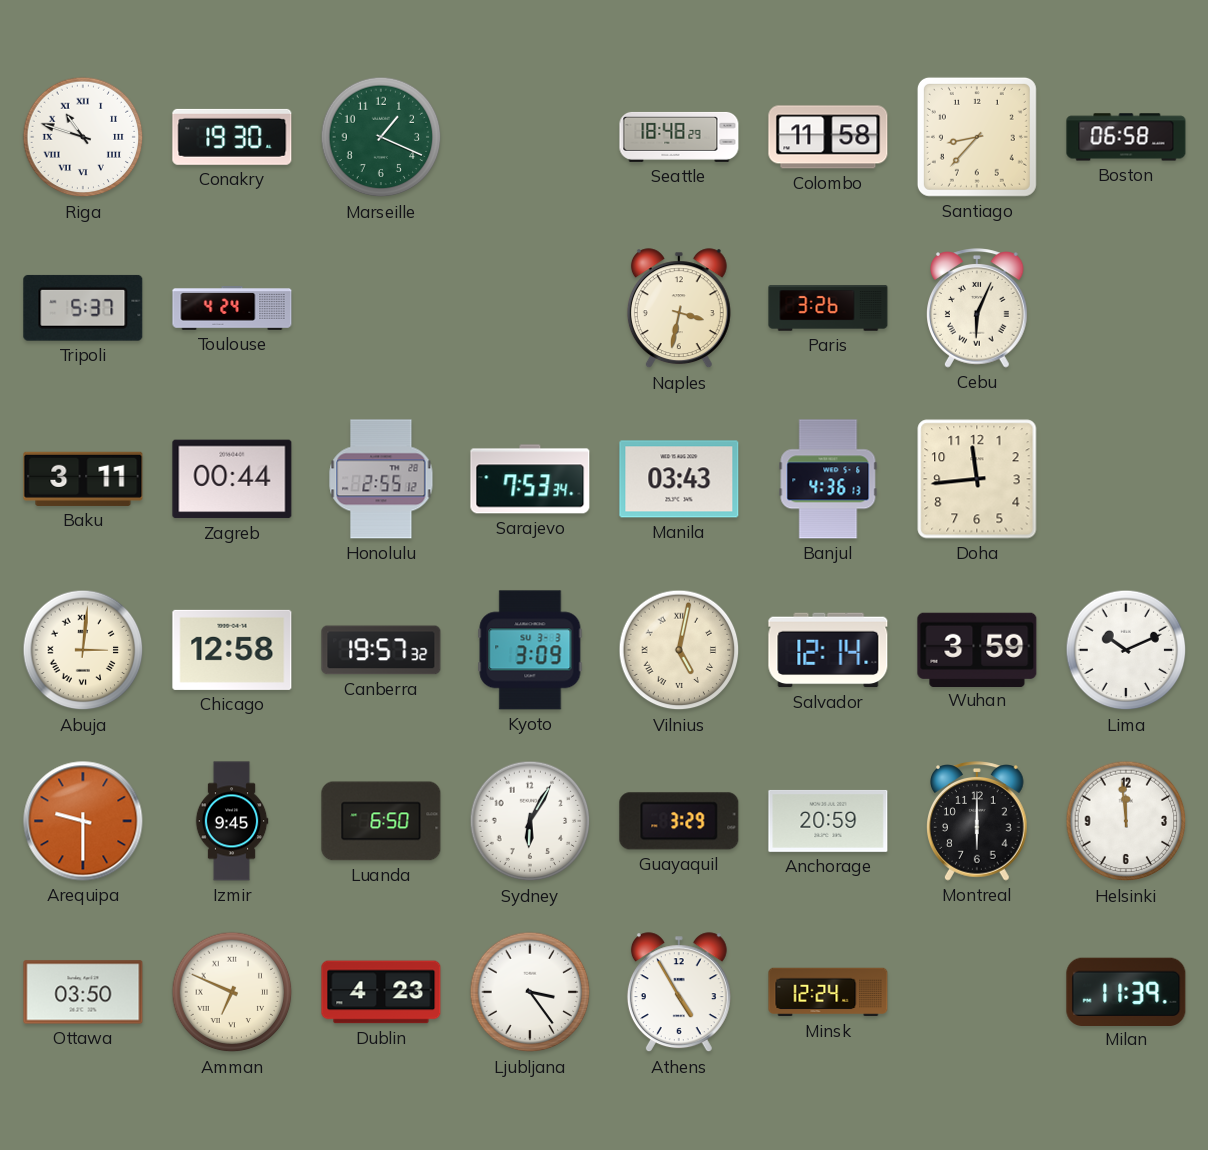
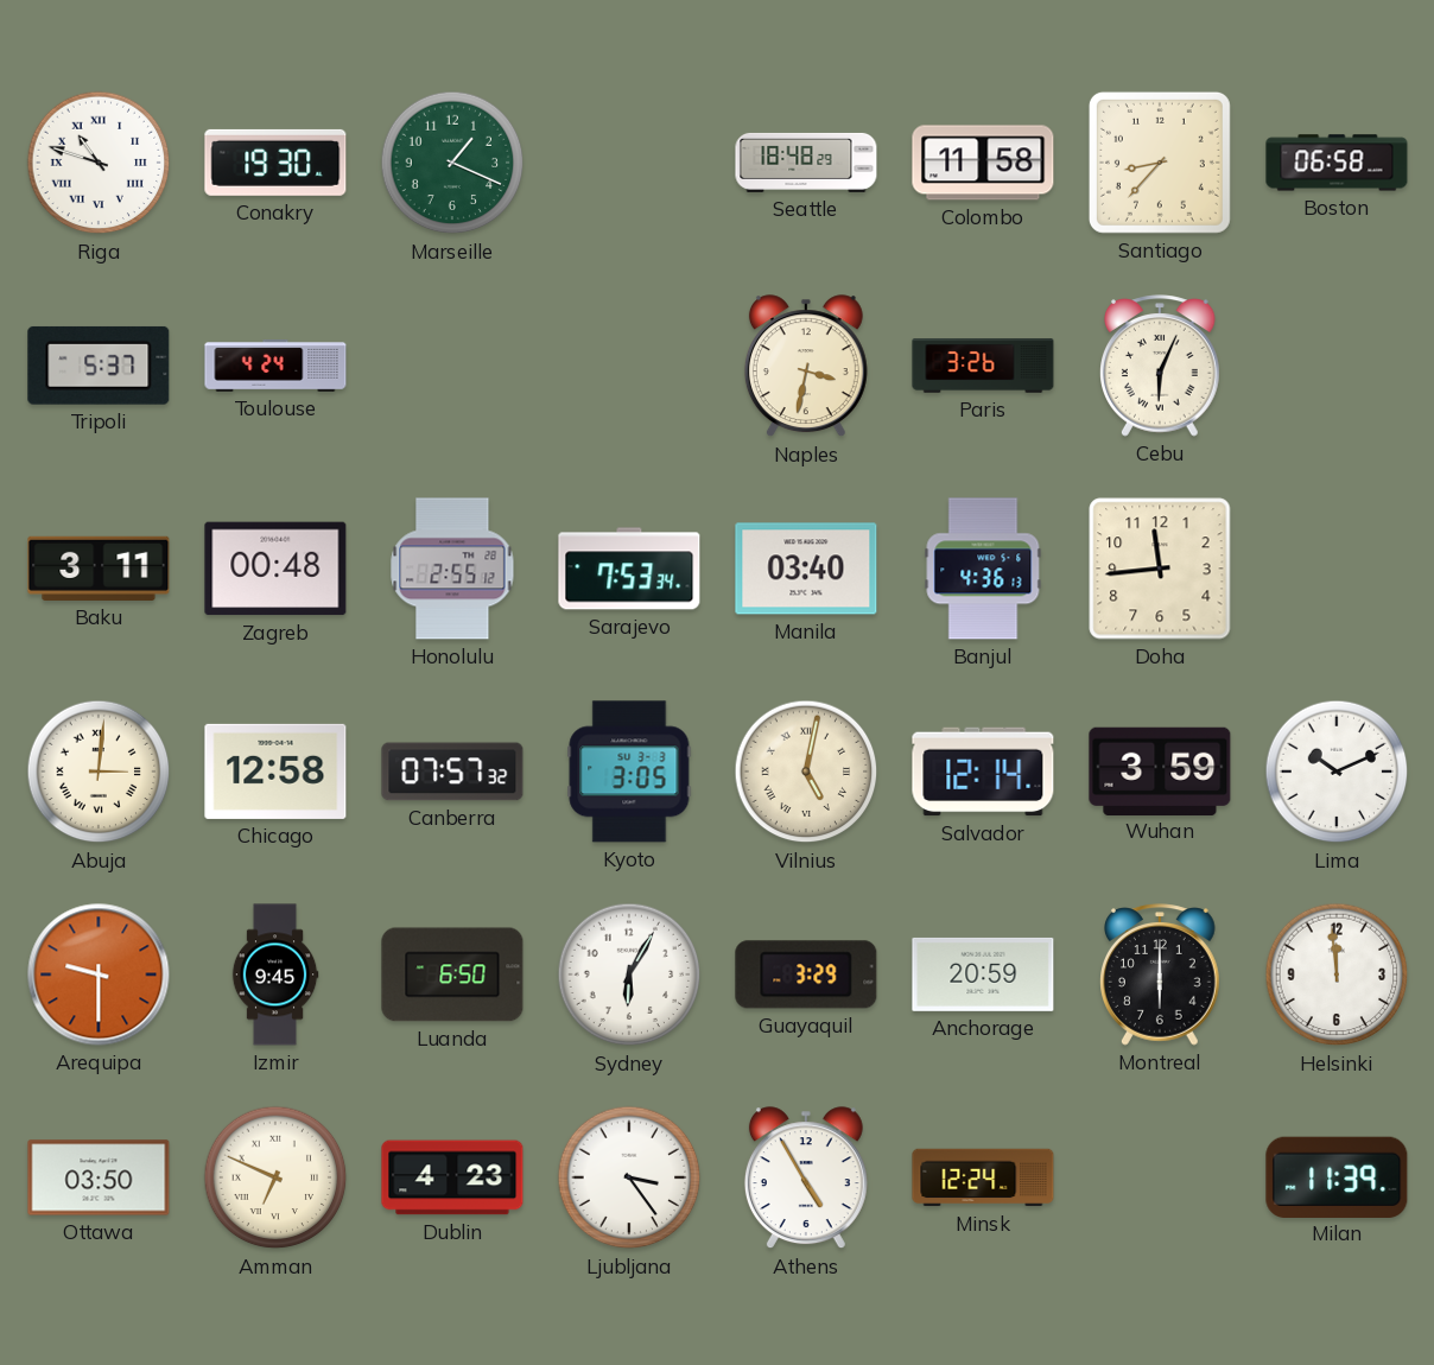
Zagreb: 00:44 -> 00:48
Manila: 03:43 -> 03:40
Canberra: 19:57 -> 07:57
Kyoto: 3:09 -> 3:05
